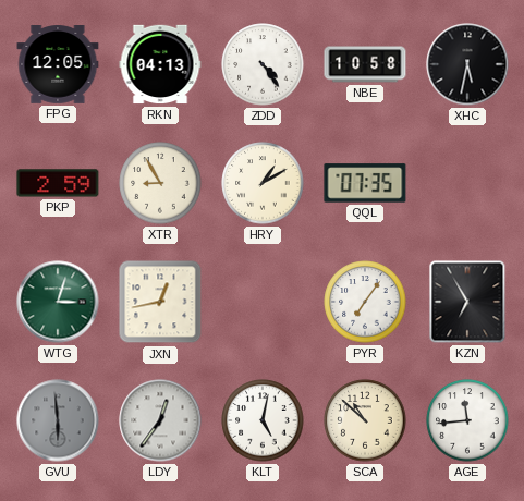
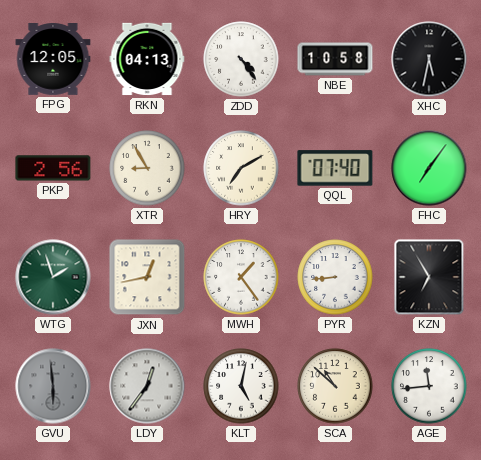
PKP: 2:59 -> 2:56
HRY: 1:10 -> 7:10
QQL: 07:35 -> 07:40
FHC: none -> 7:06
WTG: 3:03 -> 1:57
MWH: none -> 1:24
PYR: 7:06 -> 8:44
